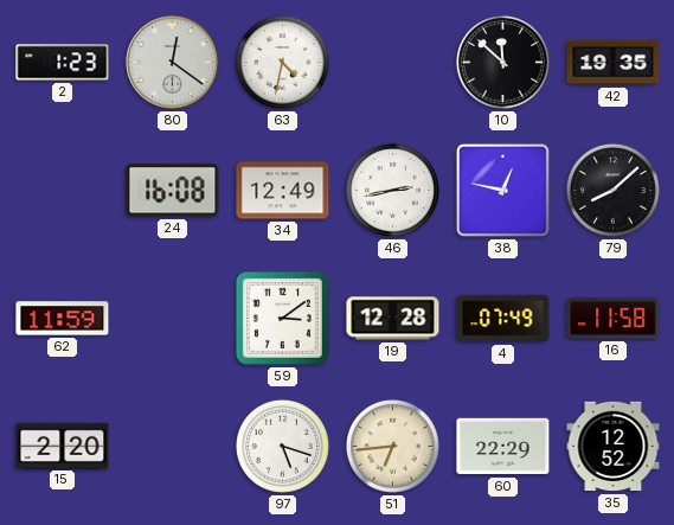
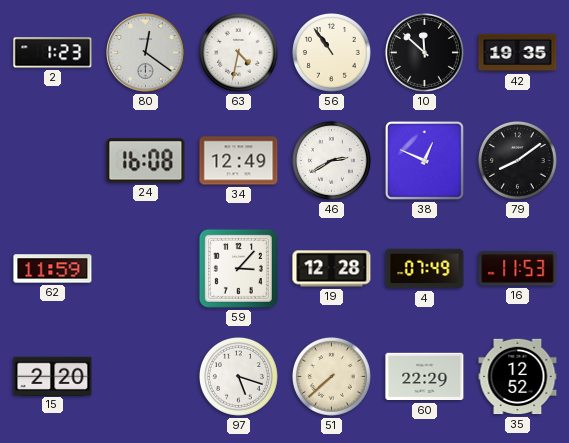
56: none -> 10:54
46: 2:43 -> 2:40
38: 12:47 -> 12:49
79: 8:08 -> 8:09
59: 3:09 -> 3:07
16: 11:58 -> 11:53
51: 6:44 -> 7:38
